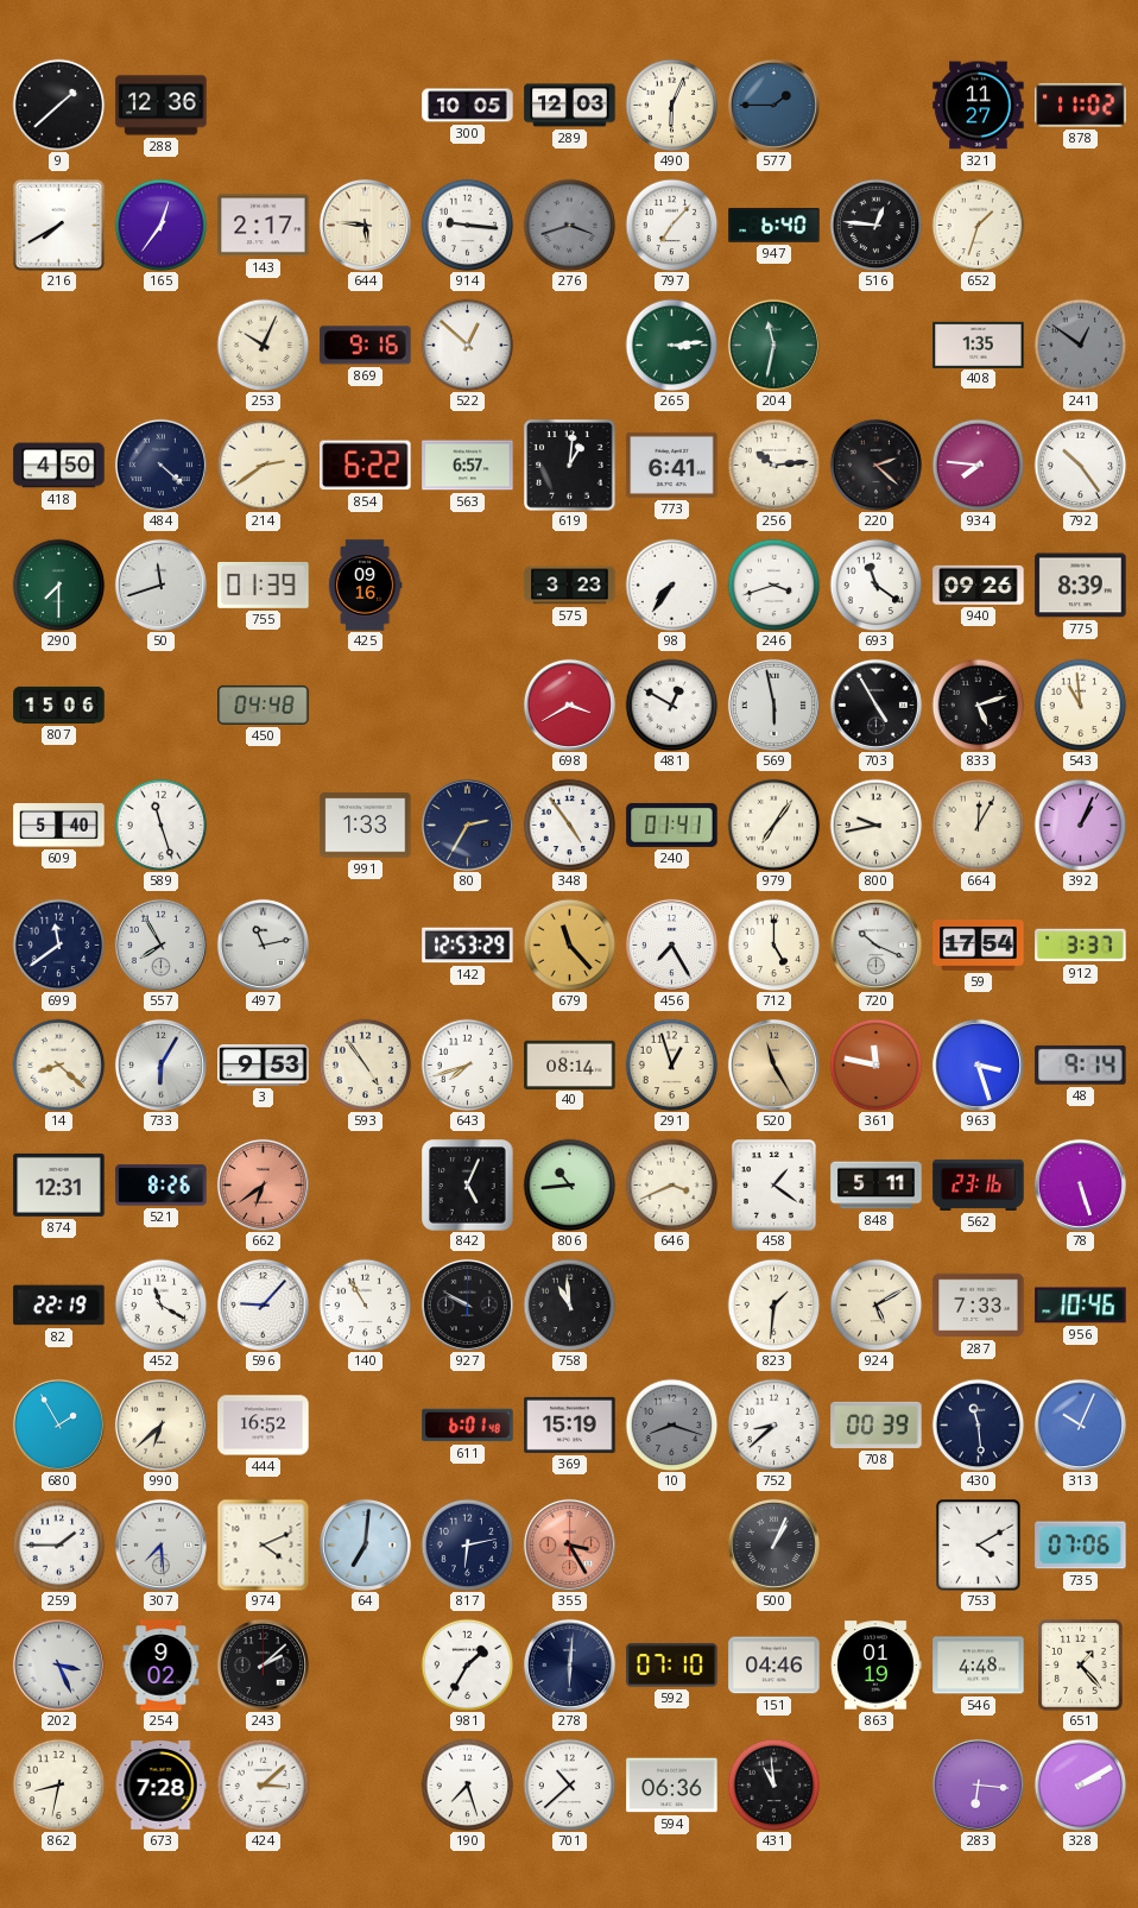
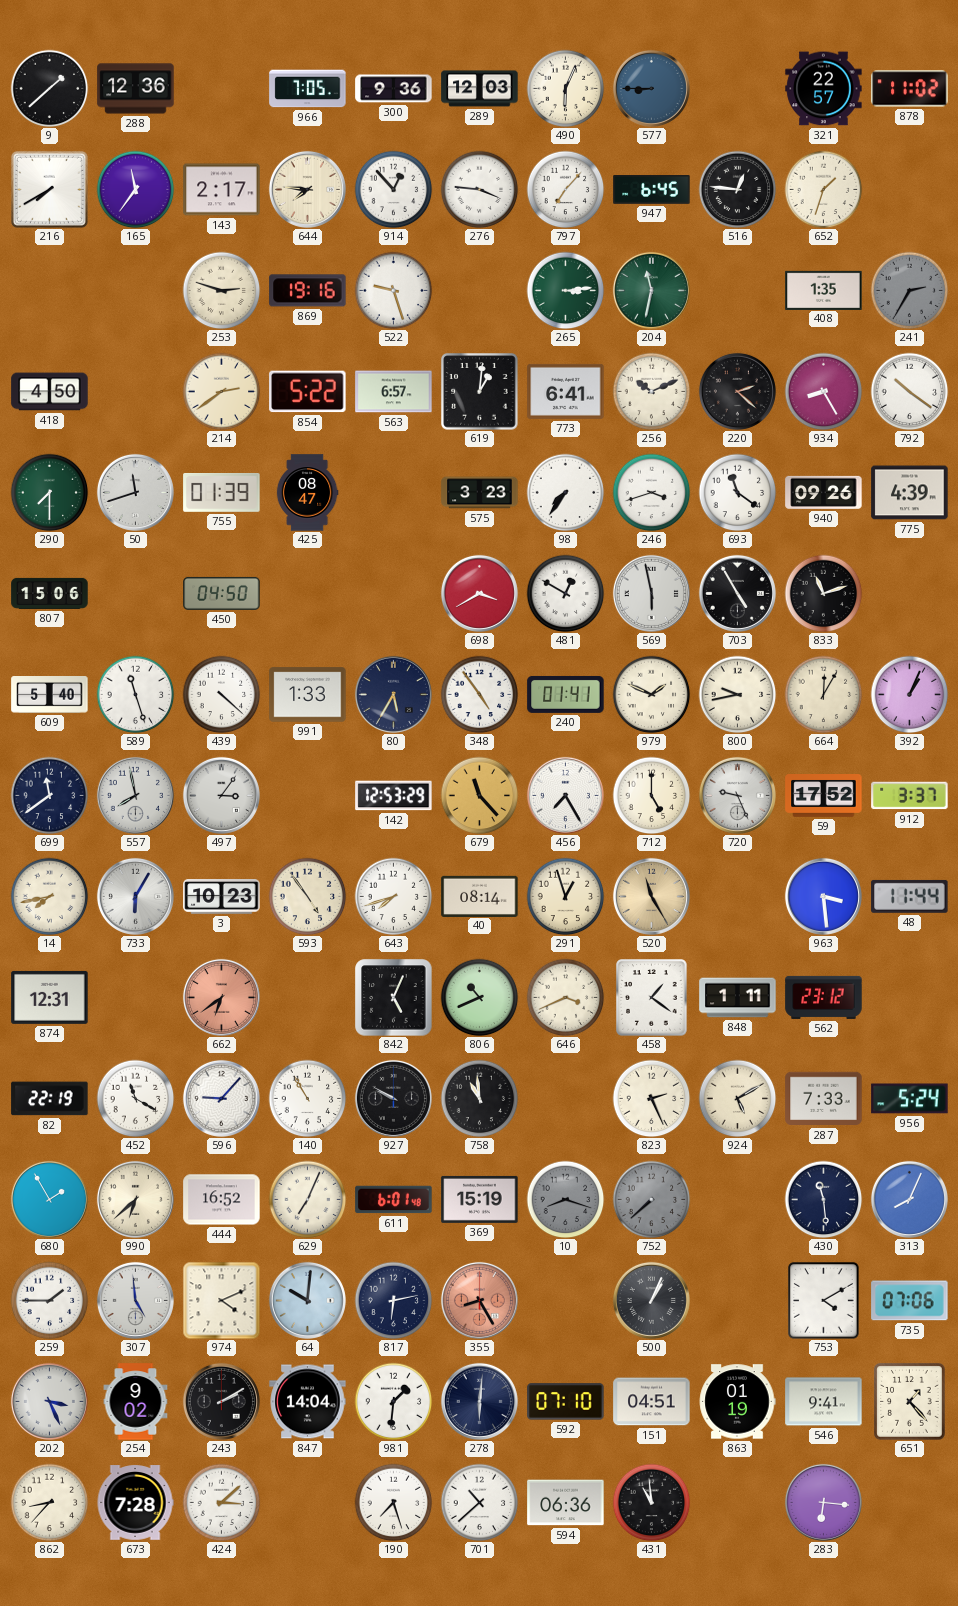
966: none -> 7:05
300: 10:05 -> 9:36
577: 1:45 -> 8:45
321: 11:27 -> 22:57
165: 12:36 -> 11:36
644: 5:46 -> 7:46
914: 9:16 -> 12:53
276: 3:42 -> 3:46
276 dial: grey -> white
947: 6:40 -> 6:45
253: 10:04 -> 2:48
869: 9:16 -> 19:16
522: 12:52 -> 9:27
241: 12:51 -> 2:35
484: 4:22 -> none
854: 6:22 -> 5:22
256: 10:14 -> 10:11
934: 7:46 -> 8:25
792: 10:24 -> 10:21
425: 09:16 -> 08:47
775: 8:39 -> 4:39
450: 04:48 -> 04:50
833: 5:12 -> 11:12
543: 10:59 -> none
439: none -> 4:22
80: 2:35 -> 5:35
979: 7:06 -> 1:49
557: 7:55 -> 7:58
497: 11:13 -> 3:06
720: 10:19 -> 9:26
59: 17:54 -> 17:52
14: 8:22 -> 7:43
3: 9:53 -> 10:23
361: 11:47 -> none
963: 3:27 -> 3:29
48: 9:14 -> 11:44
521: 8:26 -> none
806: 10:44 -> 10:41
848: 5:11 -> 1:11
562: 23:16 -> 23:12
78: 5:27 -> none
823: 1:31 -> 2:26
956: 10:46 -> 5:24
629: none -> 7:04
752: 8:38 -> 7:38
752 dial: white -> grey
708: 00:39 -> none
313: 10:04 -> 8:04
307: 7:29 -> 4:59
64: 7:01 -> 10:01
355: 3:25 -> 8:25
243: 2:08 -> 2:10
847: none -> 14:04
981: 1:35 -> 1:31
151: 04:46 -> 04:51
546: 4:48 -> 9:41
862: 8:32 -> 8:37
328: 2:10 -> none
